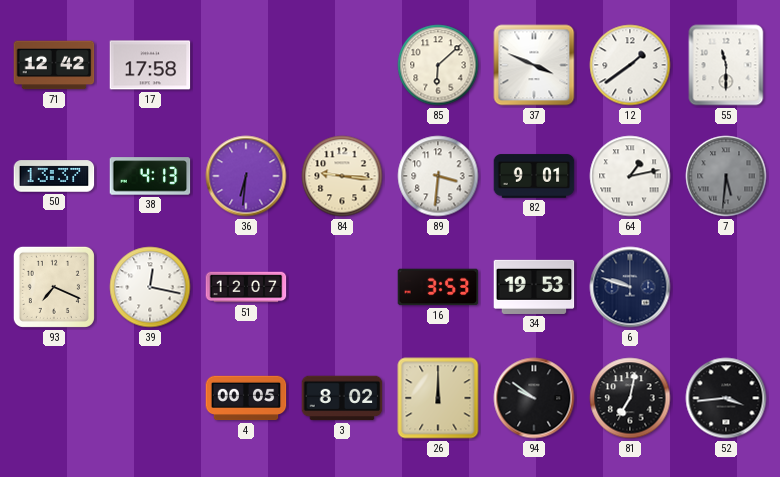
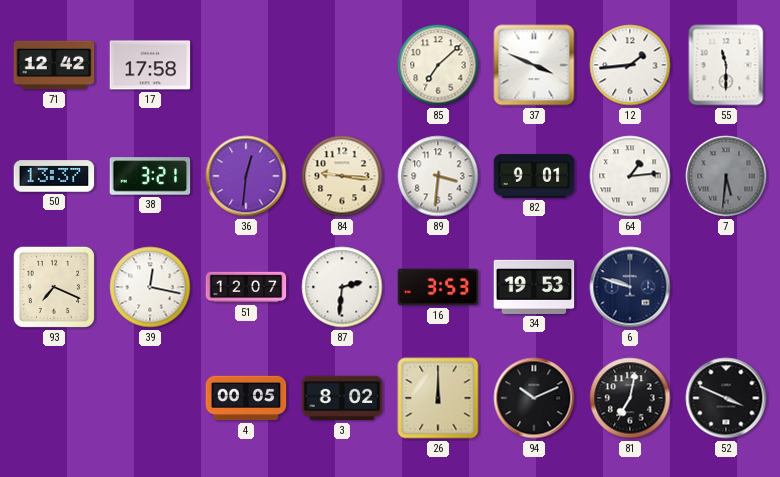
85: 6:08 -> 7:08
12: 1:39 -> 1:44
38: 4:13 -> 3:21
36: 6:31 -> 12:31
64: 1:13 -> 1:14
87: none -> 2:31
94: 9:51 -> 10:11
52: 3:44 -> 3:49
